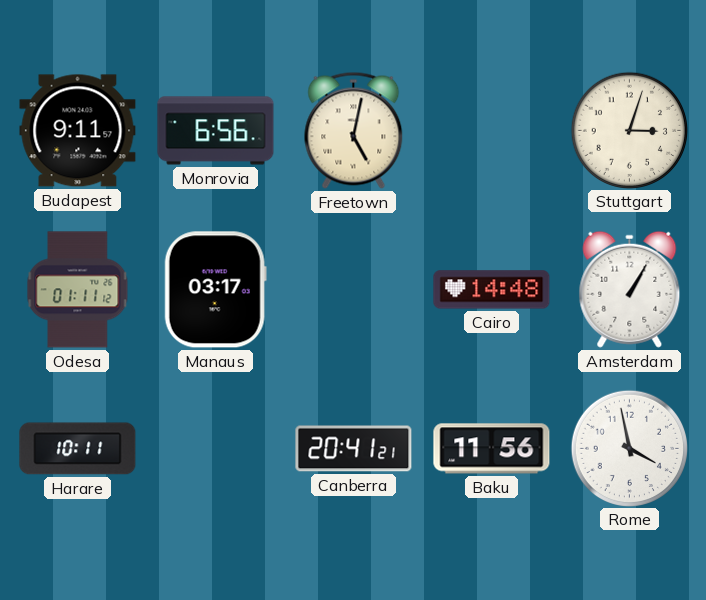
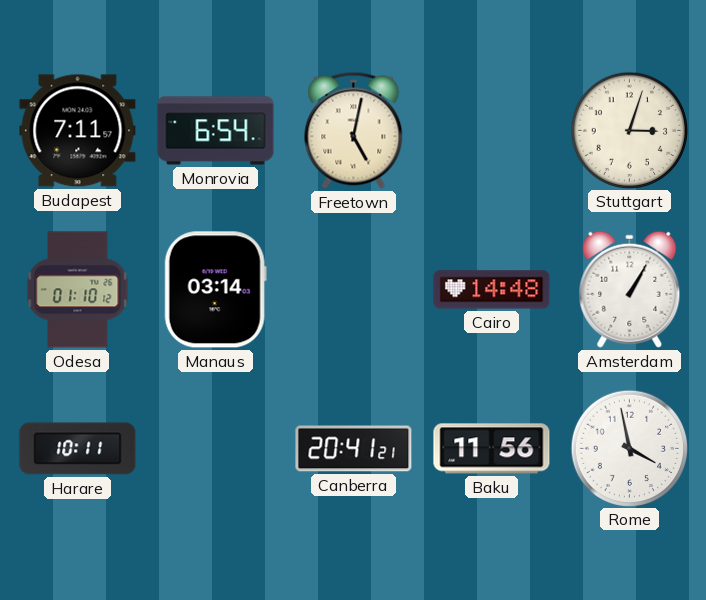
Budapest: 9:11 -> 7:11
Monrovia: 6:56 -> 6:54
Odesa: 01:11 -> 01:10
Manaus: 03:17 -> 03:14
